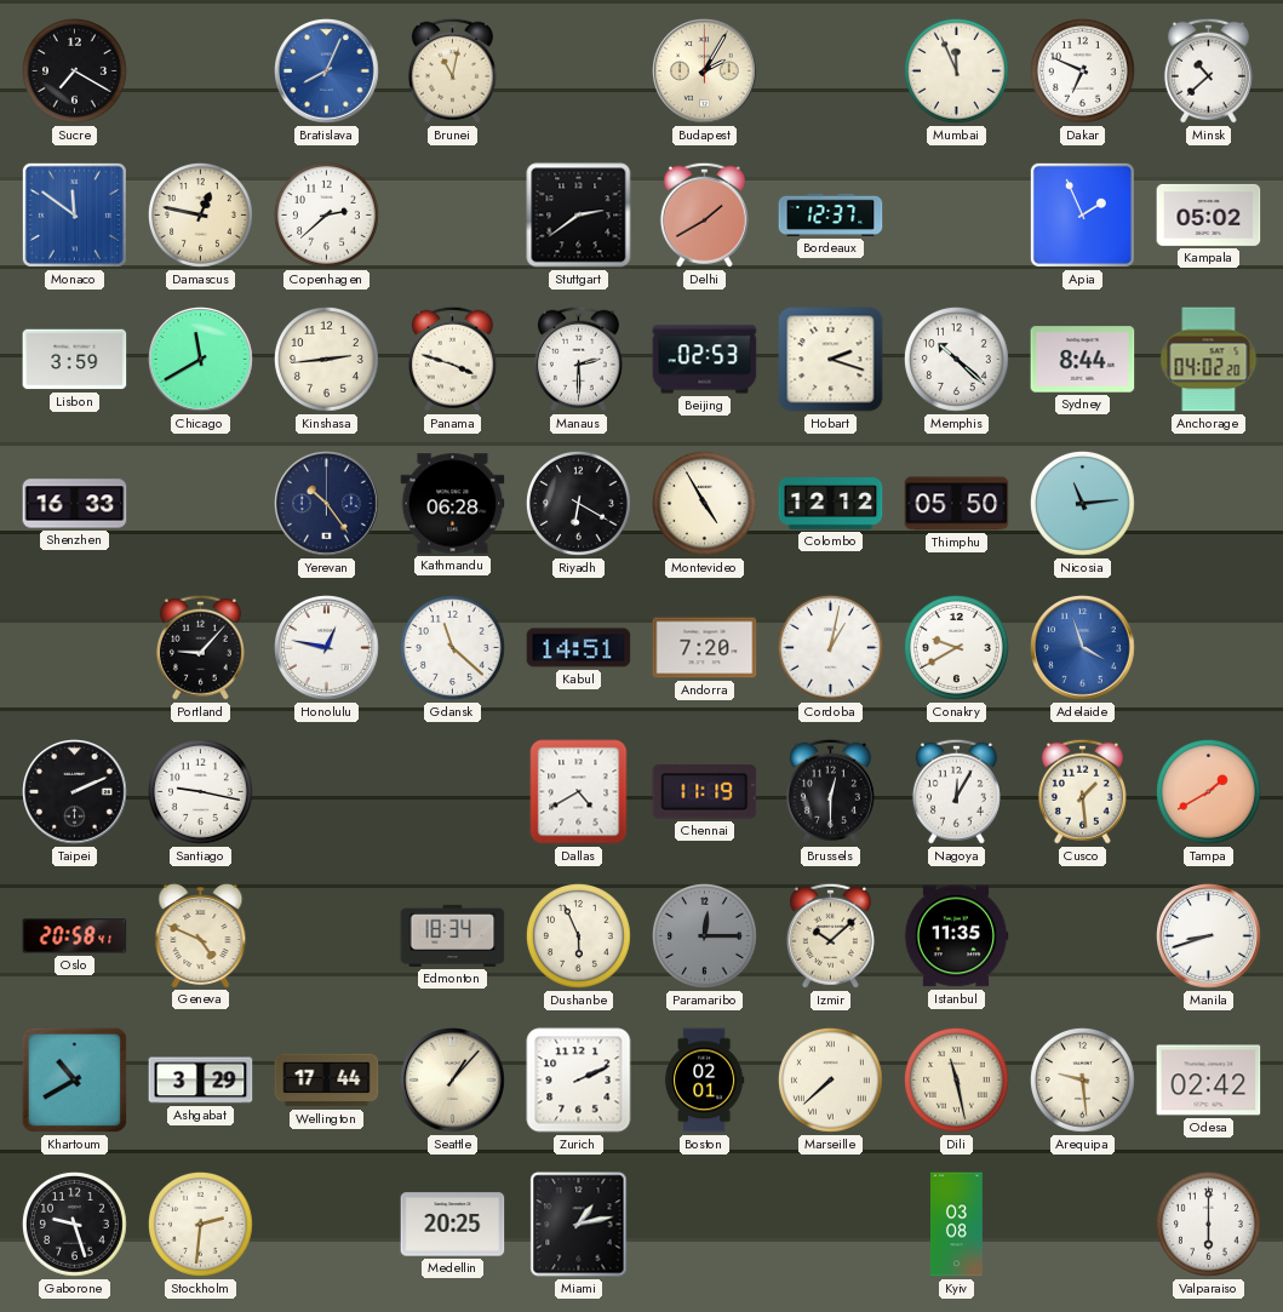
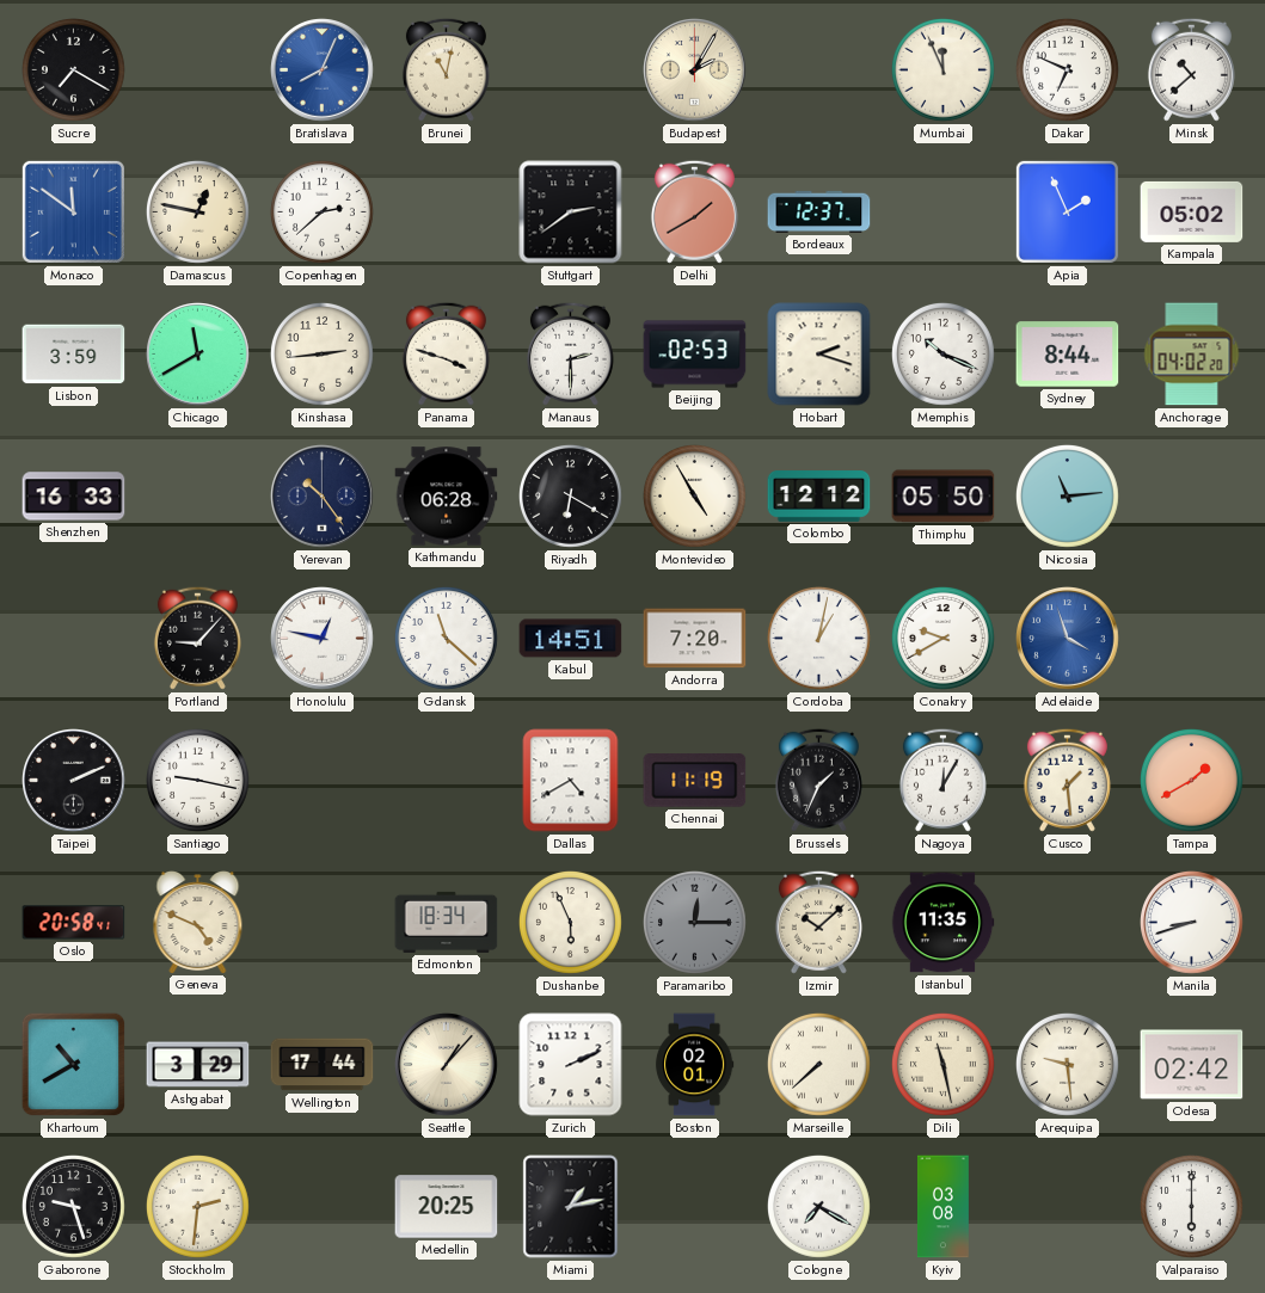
Memphis: 10:22 -> 10:19
Brussels: 12:30 -> 1:34
Cologne: none -> 7:20
